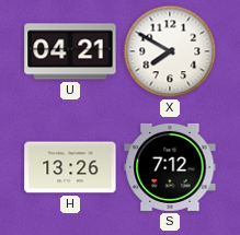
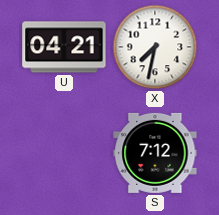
X: 7:50 -> 7:32
H: 13:26 -> none
